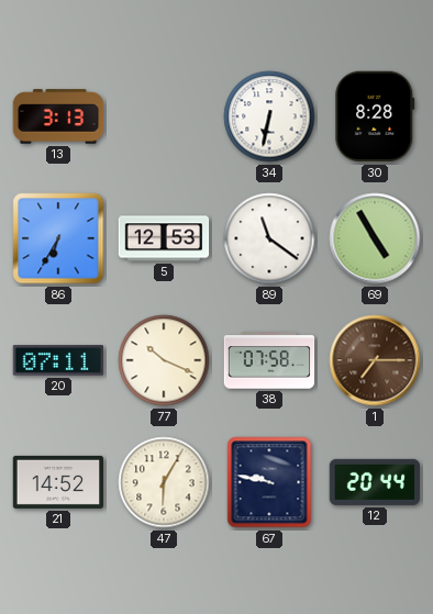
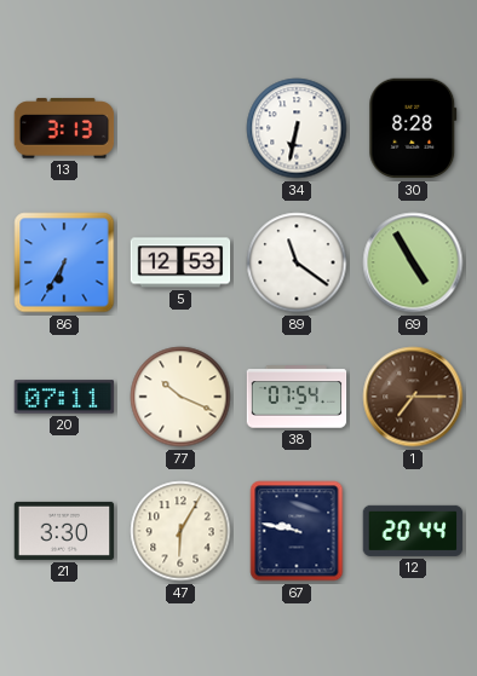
38: 07:58 -> 07:54
21: 14:52 -> 3:30
